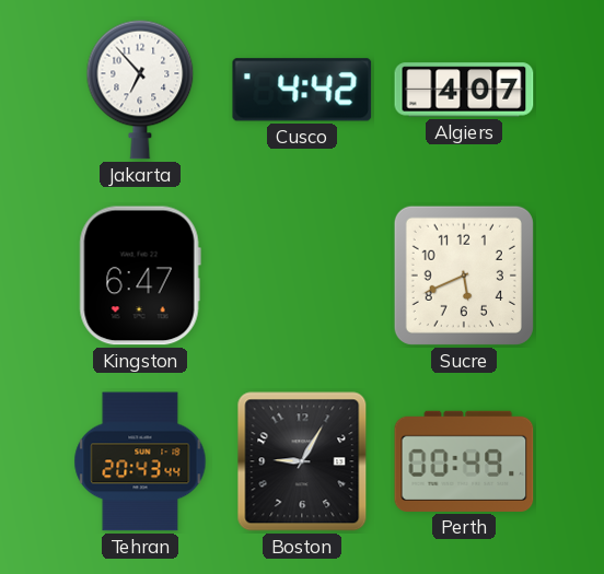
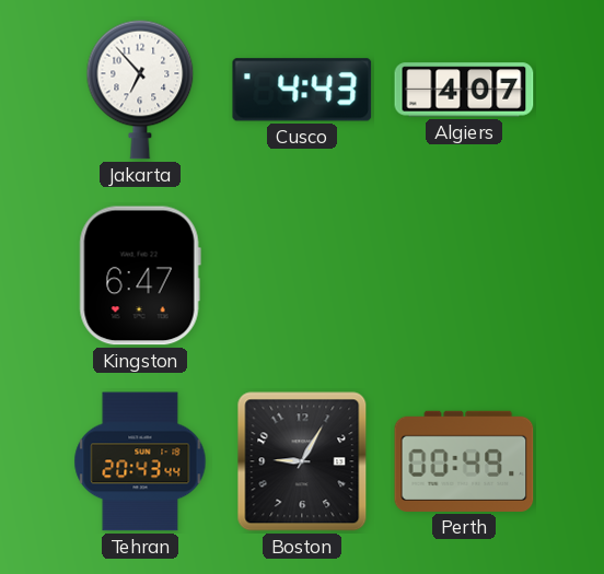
Cusco: 4:42 -> 4:43
Sucre: 5:41 -> none
